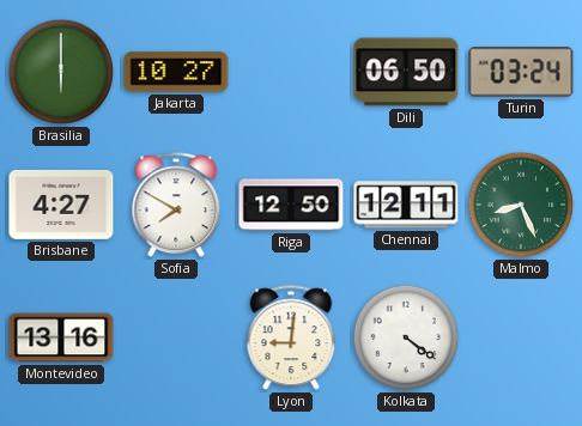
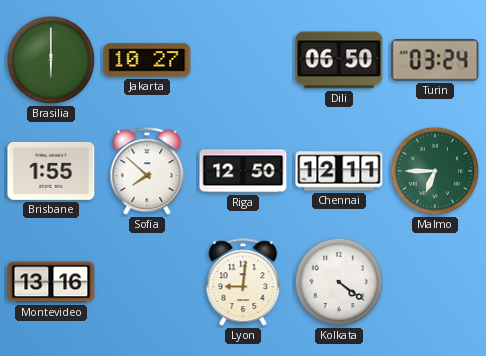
Brisbane: 4:27 -> 1:55
Sofia: 7:50 -> 7:52
Malmo: 8:26 -> 6:45
